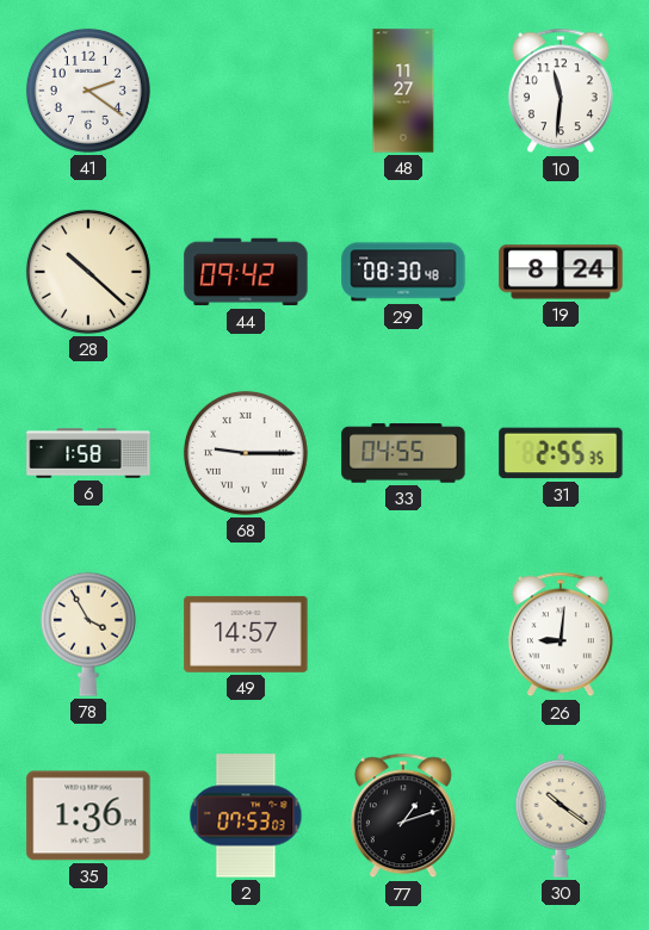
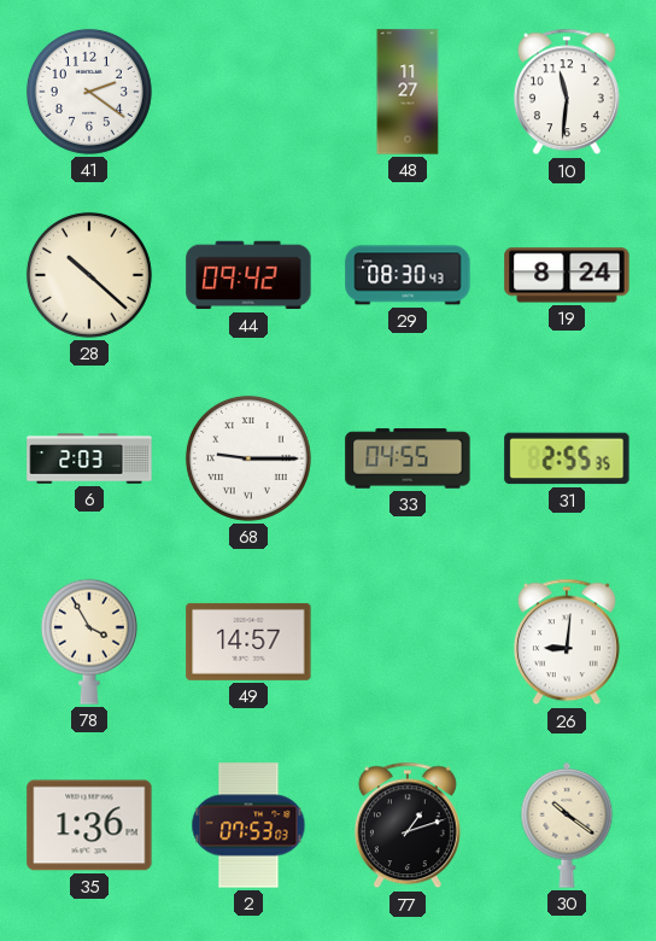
29: 08:30:48 -> 08:30:43
6: 1:58 -> 2:03
